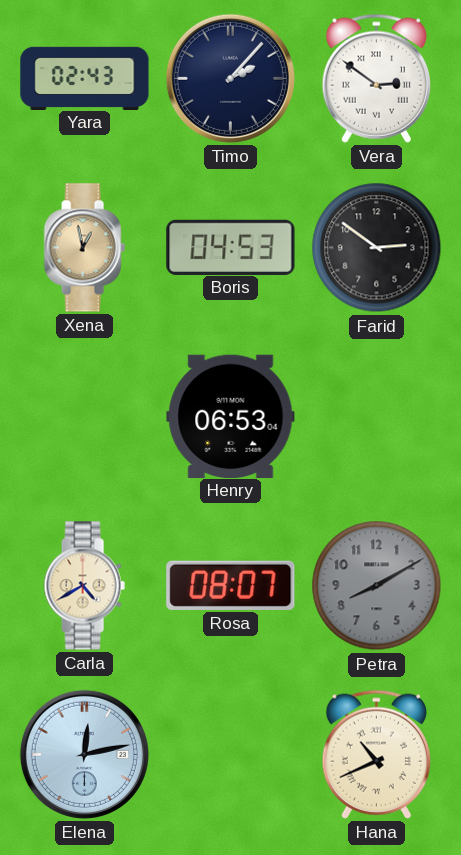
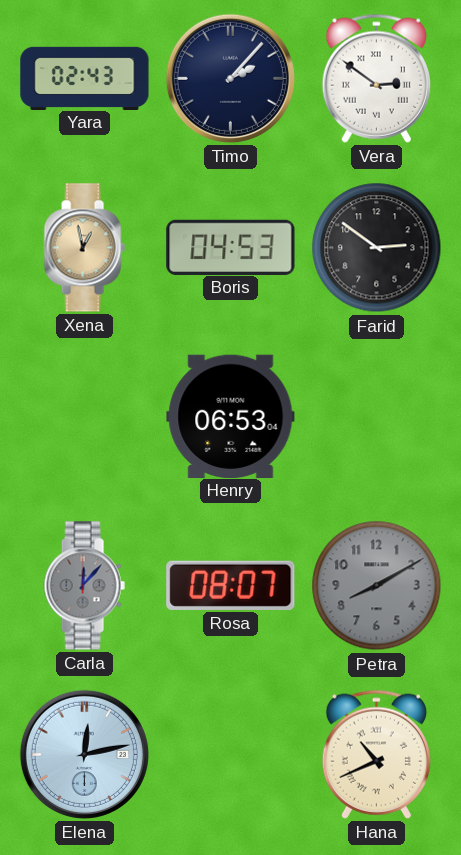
Carla: 4:40 -> 12:07
Carla dial: cream -> grey
